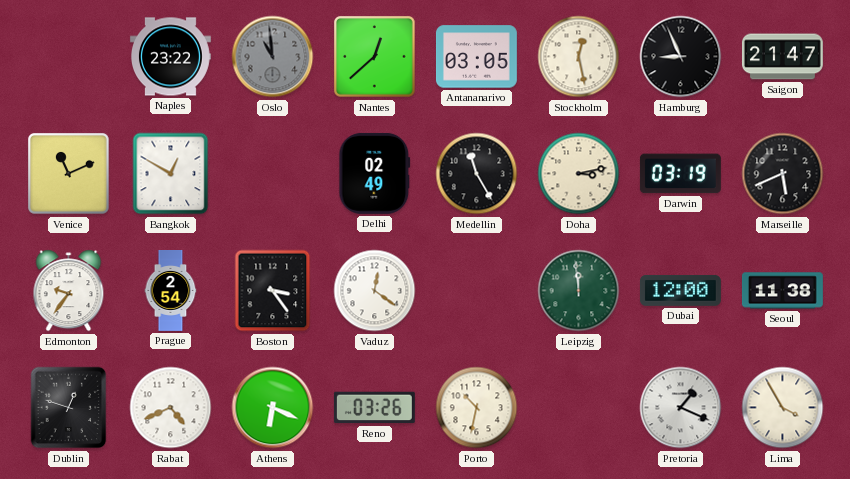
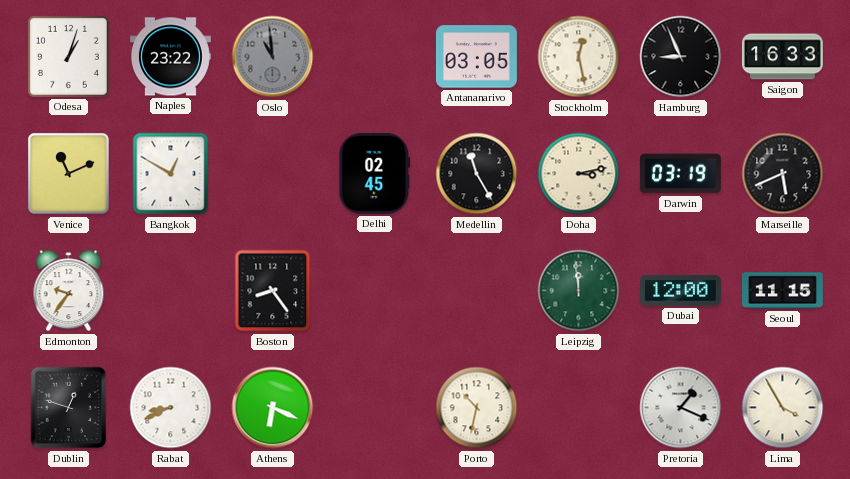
Odesa: none -> 1:03
Nantes: 12:38 -> none
Saigon: 21:47 -> 16:33
Delhi: 02:49 -> 02:45
Prague: 2:54 -> none
Boston: 3:24 -> 8:24
Vaduz: 12:21 -> none
Seoul: 11:38 -> 11:15
Rabat: 4:41 -> 8:41
Reno: 03:26 -> none
